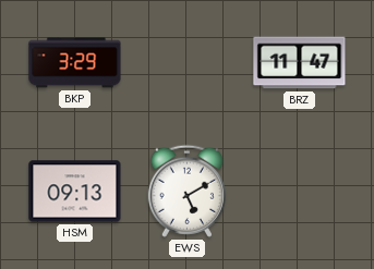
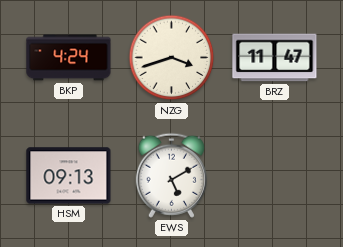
BKP: 3:29 -> 4:24
NZG: none -> 3:42
